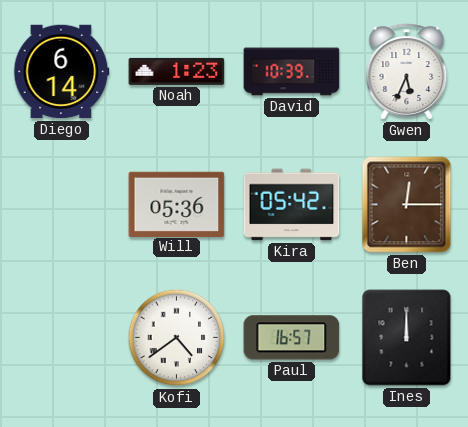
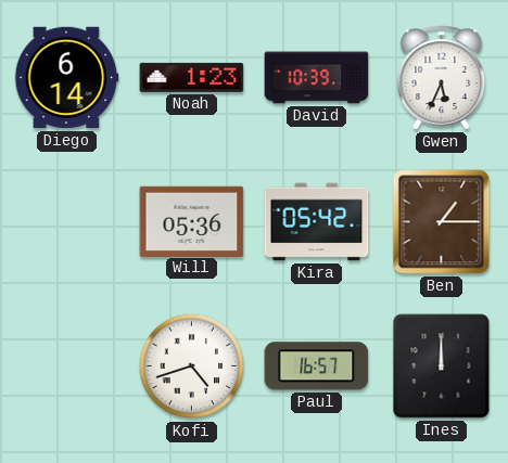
Ben: 12:15 -> 1:15
Kofi: 4:39 -> 4:42
